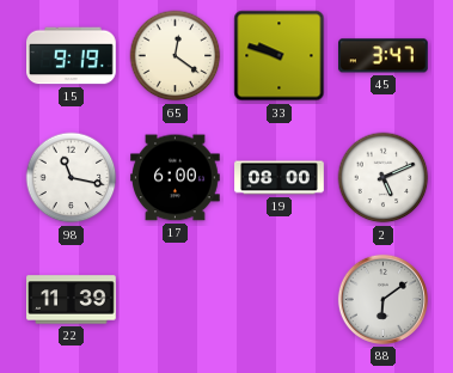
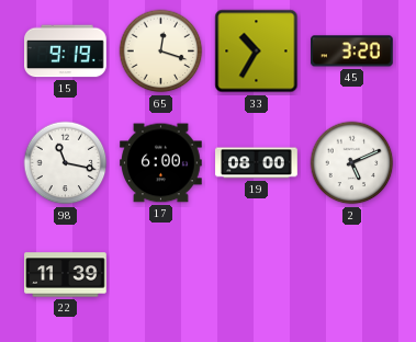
65: 12:21 -> 12:18
33: 9:48 -> 10:35
45: 3:47 -> 3:20
88: 6:09 -> none
